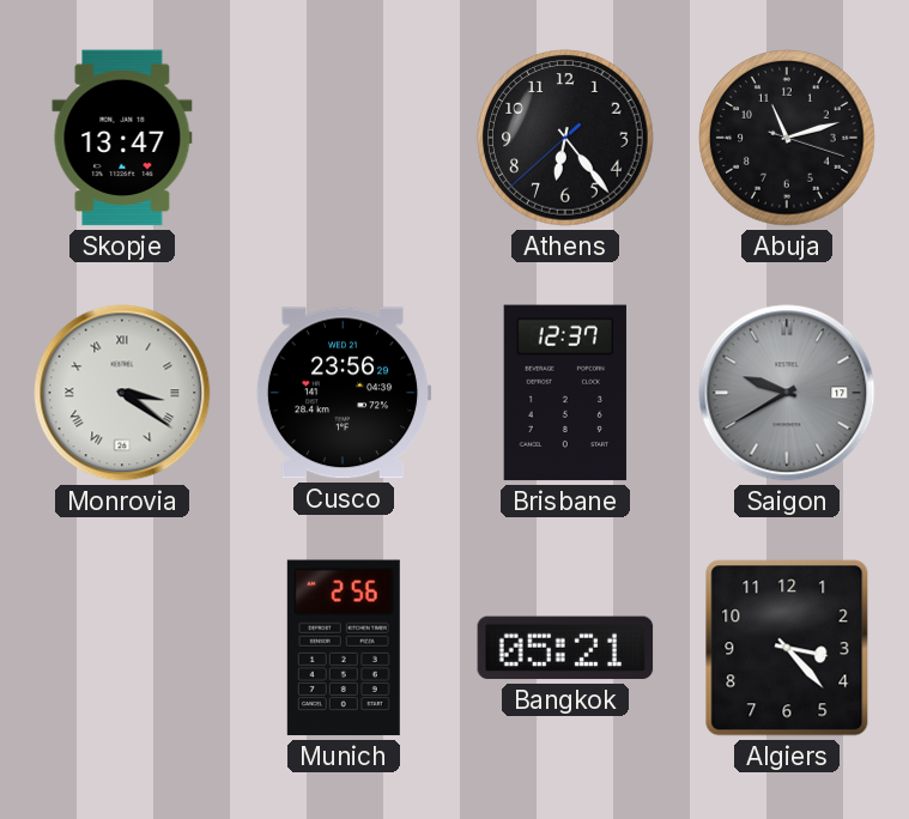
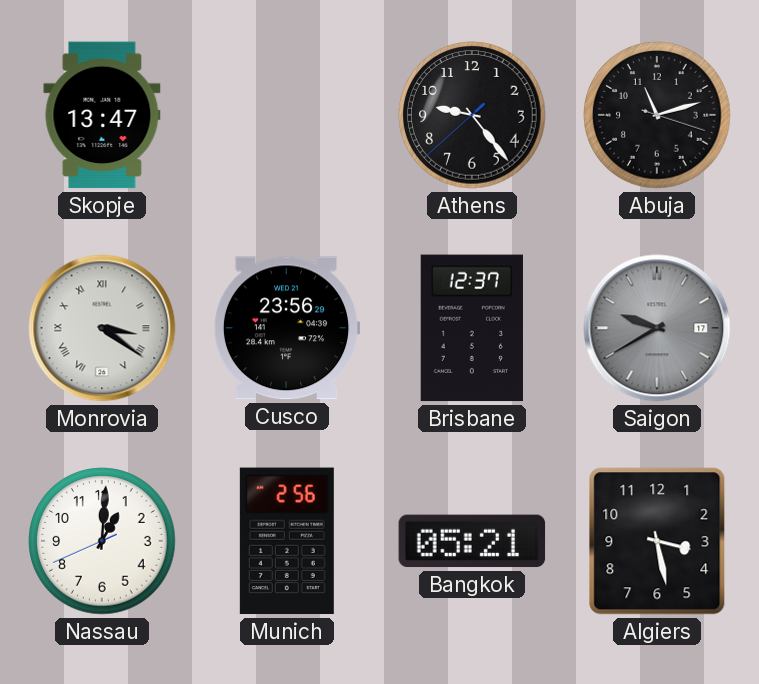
Athens: 6:23 -> 9:23
Nassau: none -> 1:00
Algiers: 3:23 -> 3:28
